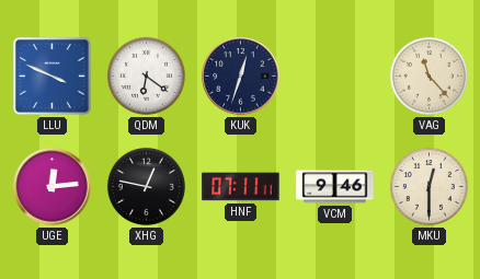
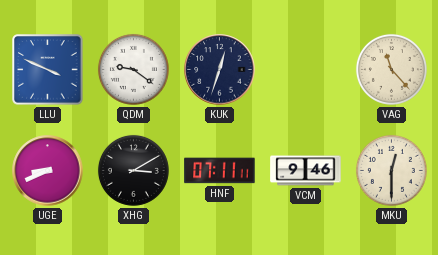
QDM: 6:21 -> 9:21
UGE: 12:14 -> 8:41
XHG: 12:47 -> 3:10
